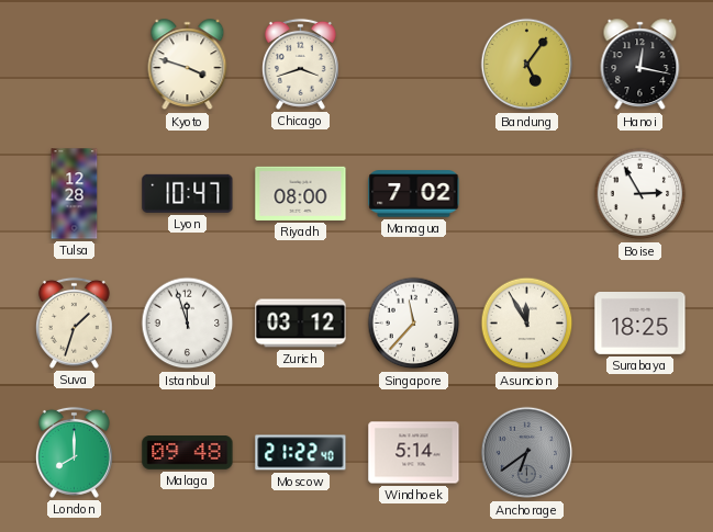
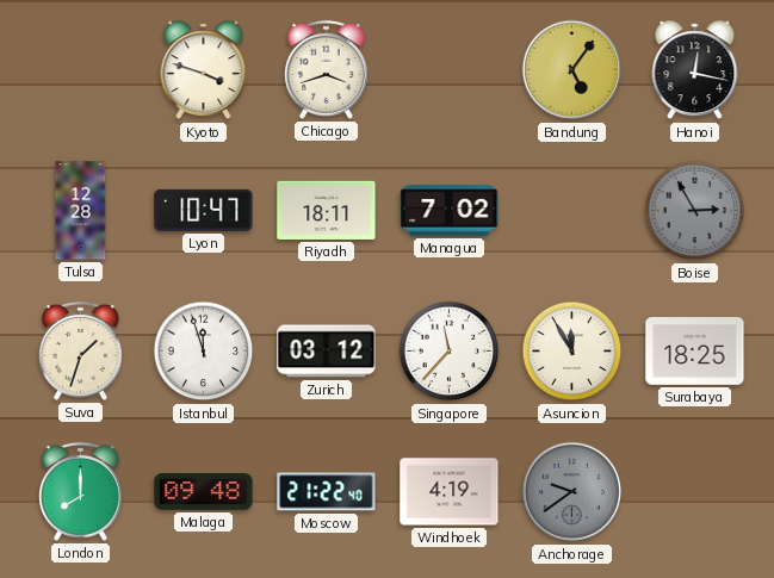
Riyadh: 08:00 -> 18:11
Boise dial: white -> grey
Windhoek: 5:14 -> 4:19
Anchorage: 6:39 -> 9:39
